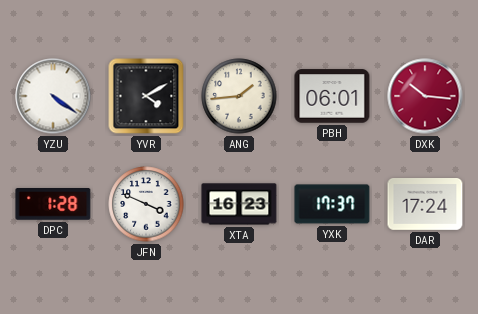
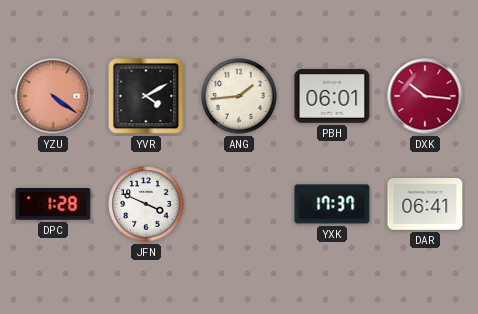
YZU dial: white -> salmon
XTA: 16:23 -> none
DAR: 17:24 -> 06:41
